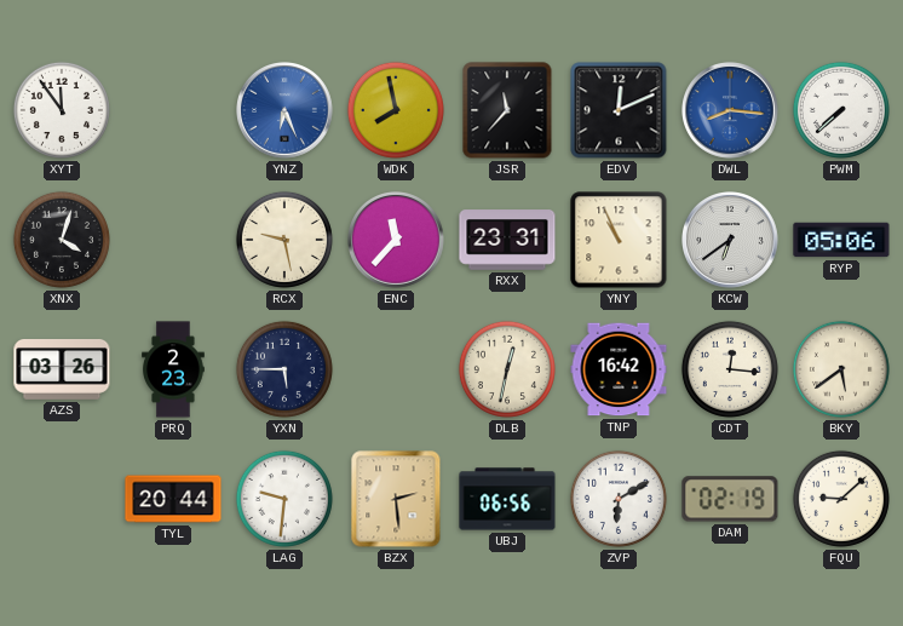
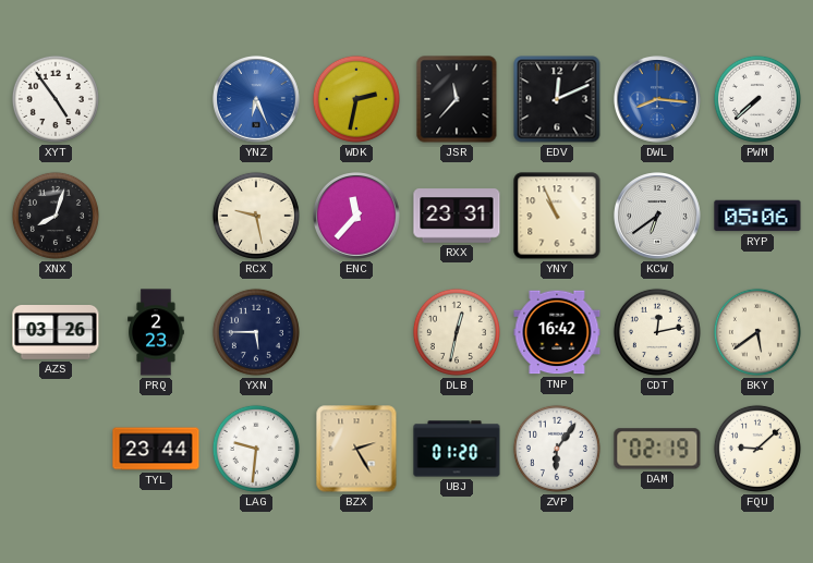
XYT: 11:54 -> 4:54
WDK: 7:58 -> 2:32
XNX: 4:03 -> 8:03
CDT: 12:16 -> 12:13
TYL: 20:44 -> 23:44
BZX: 2:29 -> 2:25
UBJ: 06:56 -> 01:20
ZVP: 6:10 -> 6:06
